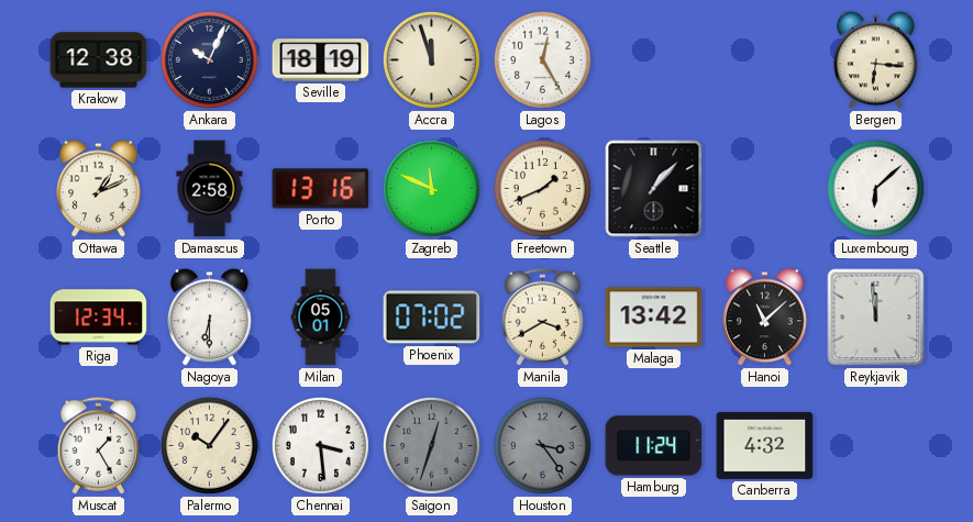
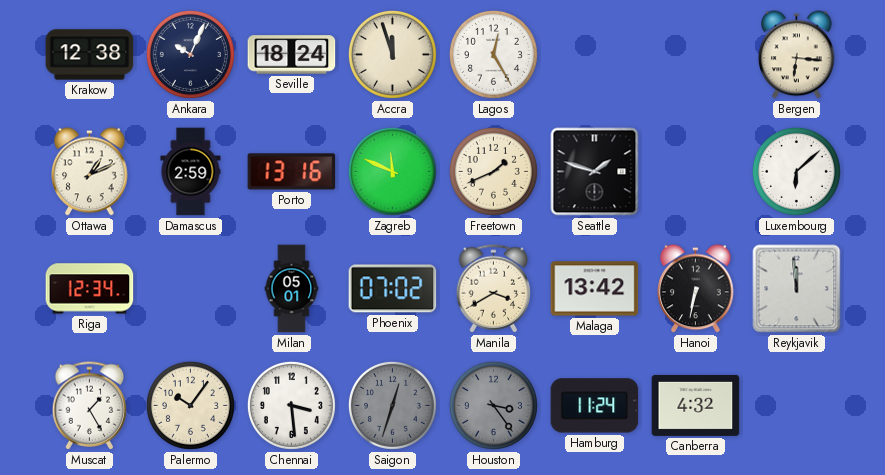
Seville: 18:19 -> 18:24
Damascus: 2:58 -> 2:59
Seattle: 1:07 -> 1:48
Nagoya: 6:30 -> none
Hanoi: 11:08 -> 6:32
